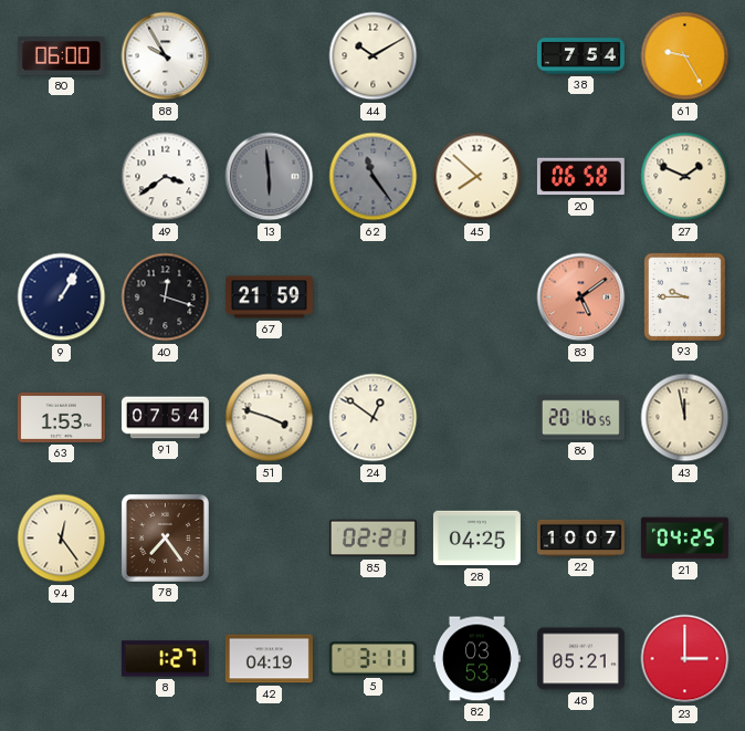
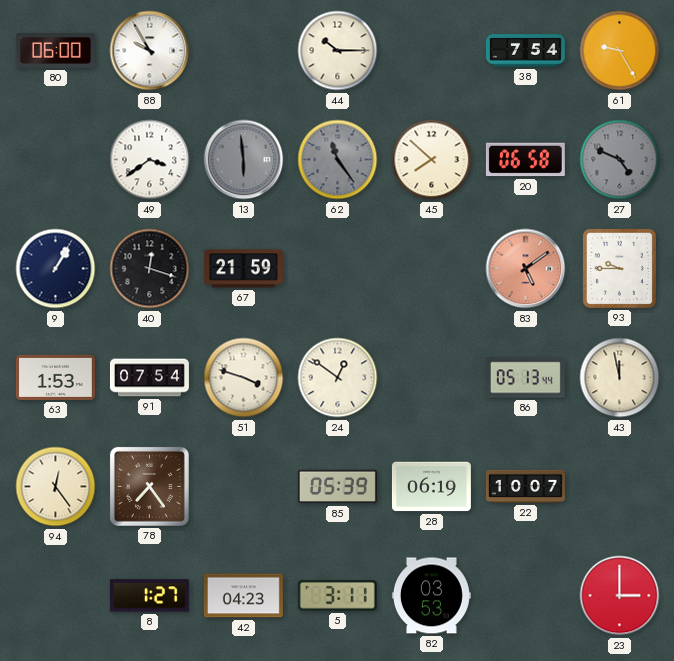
44: 10:10 -> 10:15
27: 1:49 -> 4:49
27 dial: cream -> grey
86: 20:16 -> 05:13
85: 02:21 -> 05:39
28: 04:25 -> 06:19
21: 04:25 -> none
42: 04:19 -> 04:23
48: 05:21 -> none
